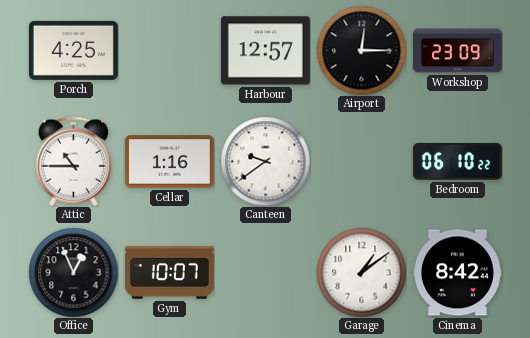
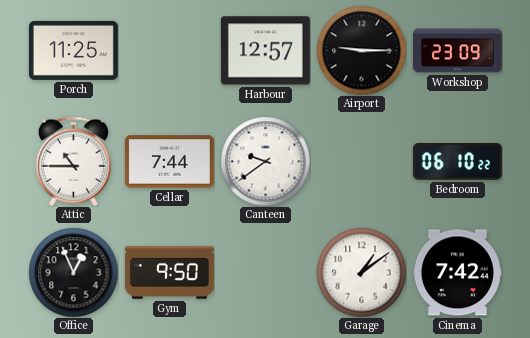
Porch: 4:25 -> 11:25
Airport: 12:15 -> 9:15
Cellar: 1:16 -> 7:44
Gym: 10:07 -> 9:50
Cinema: 8:42 -> 7:42
